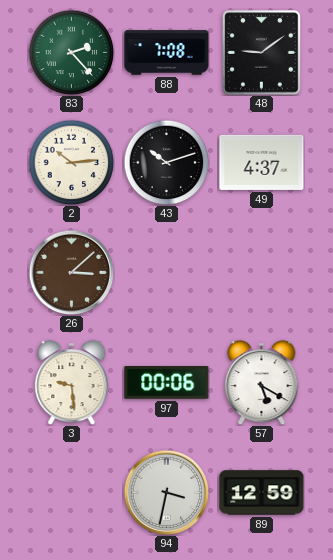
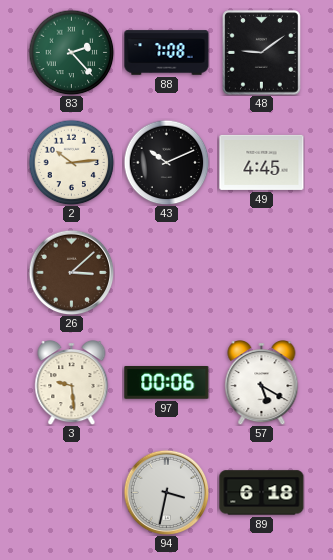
43: 10:12 -> 10:11
49: 4:37 -> 4:45
89: 12:59 -> 6:18
